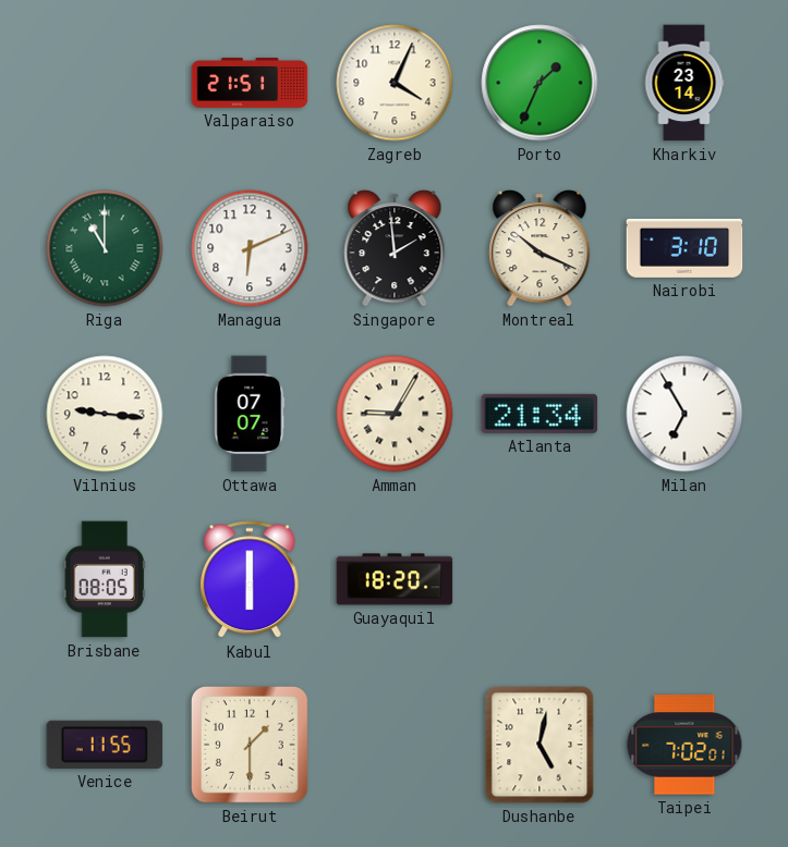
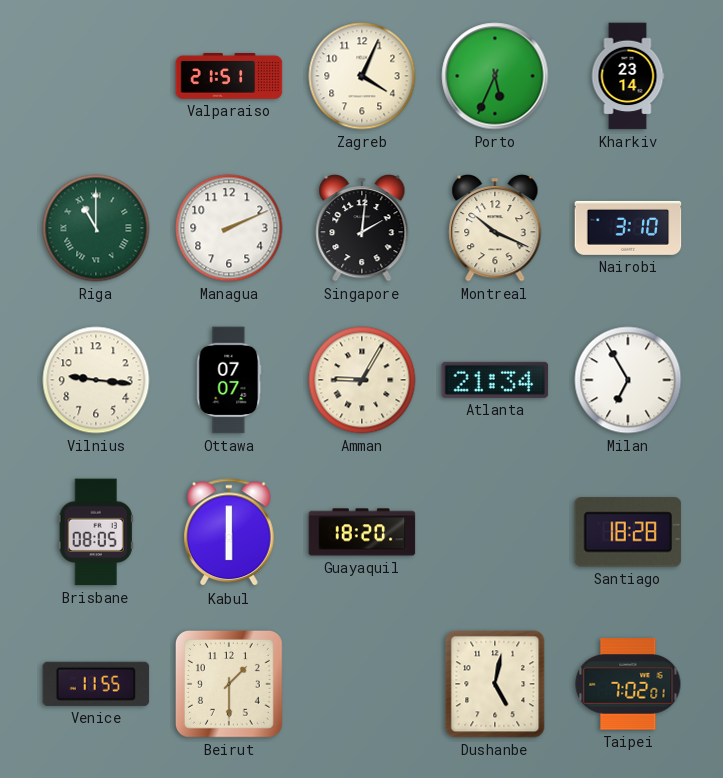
Porto: 1:34 -> 5:34
Managua: 6:11 -> 2:11
Singapore: 1:59 -> 2:01
Santiago: none -> 18:28
